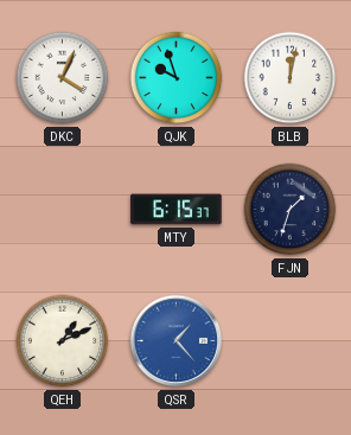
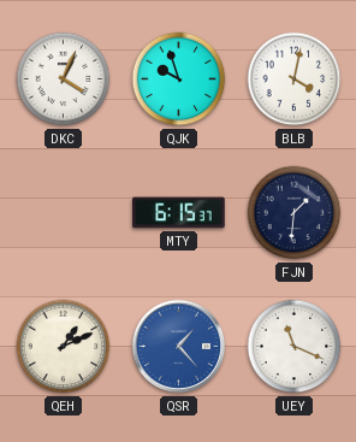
BLB: 12:02 -> 4:02
FJN: 1:33 -> 1:31
UEY: none -> 11:19
